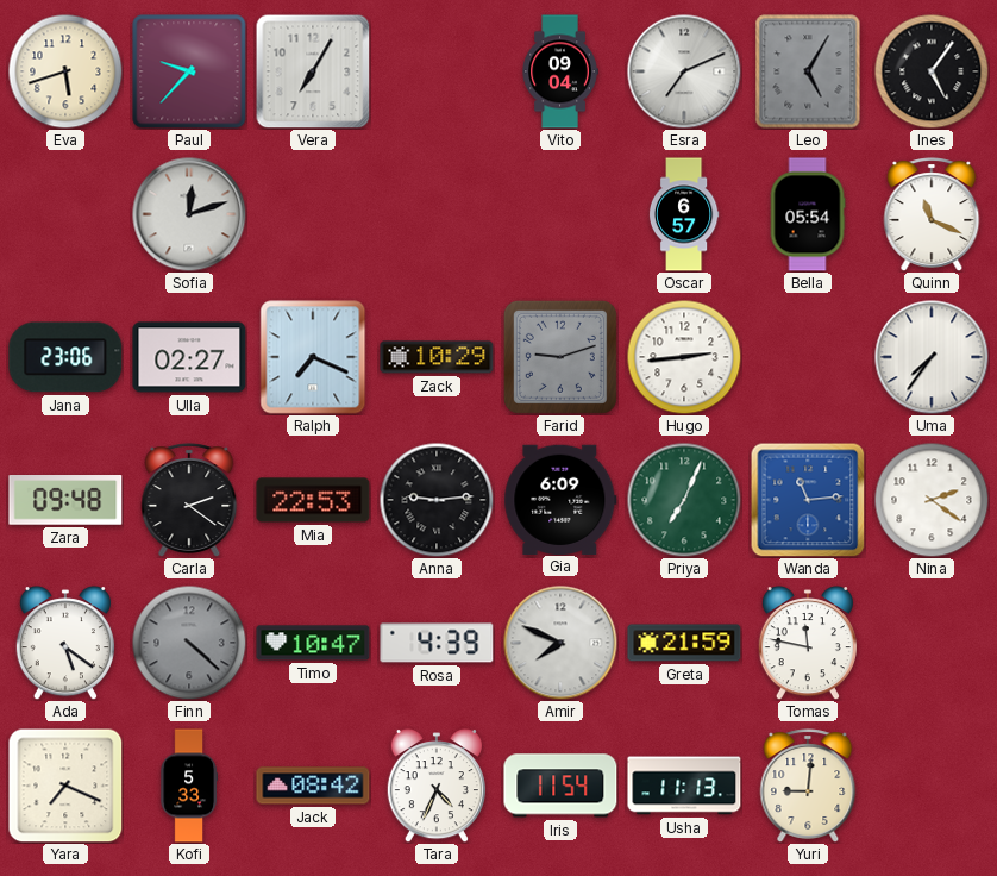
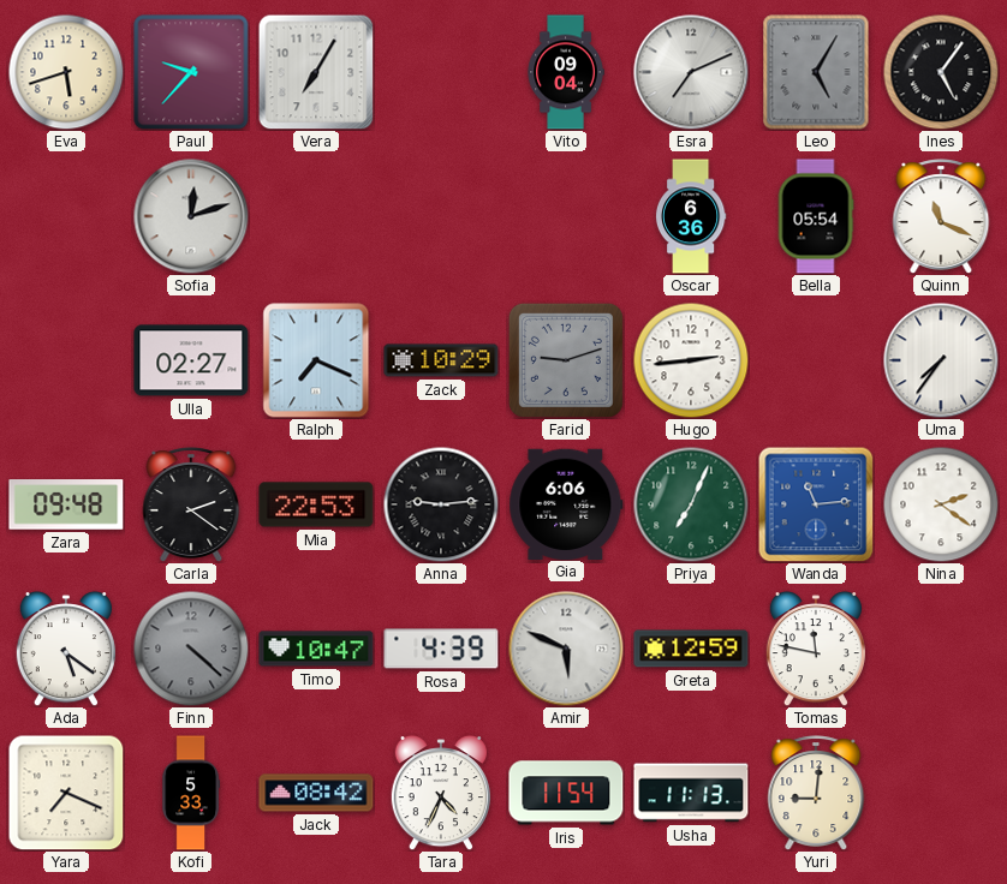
Oscar: 6:57 -> 6:36
Jana: 23:06 -> none
Gia: 6:09 -> 6:06
Amir: 7:49 -> 5:49
Greta: 21:59 -> 12:59
